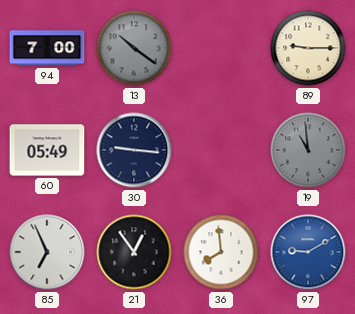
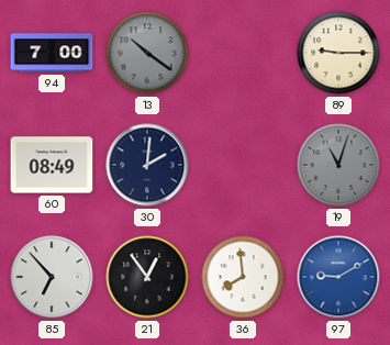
60: 05:49 -> 08:49
30: 9:16 -> 2:01
19: 10:59 -> 11:03
85: 6:56 -> 6:53
